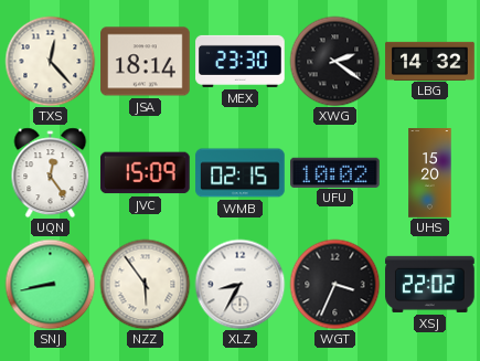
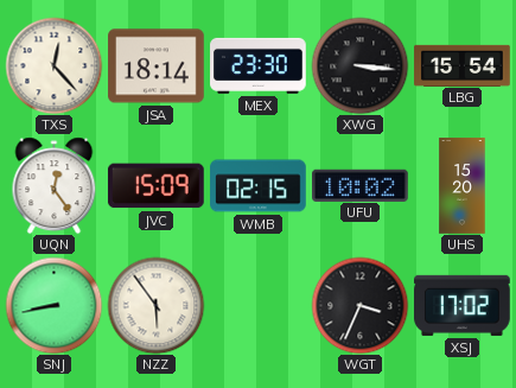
XWG: 2:21 -> 3:16
LBG: 14:32 -> 15:54
XLZ: 8:35 -> none
XSJ: 22:02 -> 17:02
